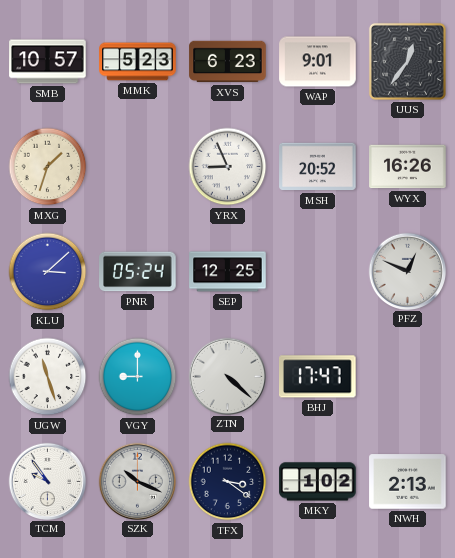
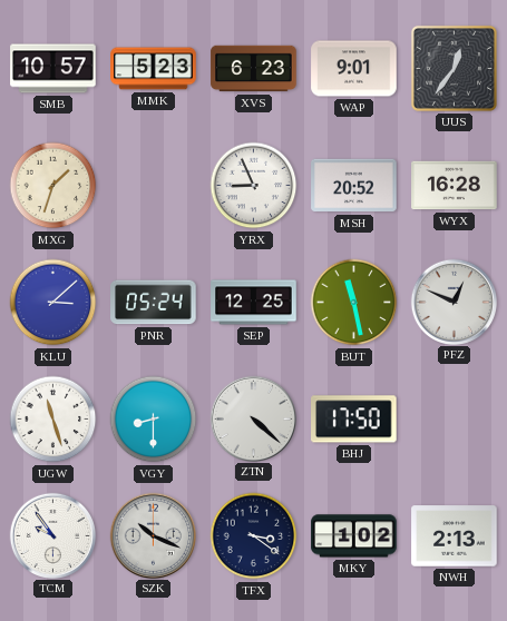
WYX: 16:26 -> 16:28
BUT: none -> 11:28
VGY: 9:00 -> 8:30
BHJ: 17:47 -> 17:50
